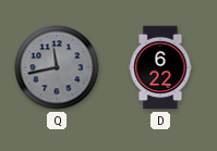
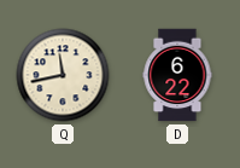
Q dial: grey -> cream
